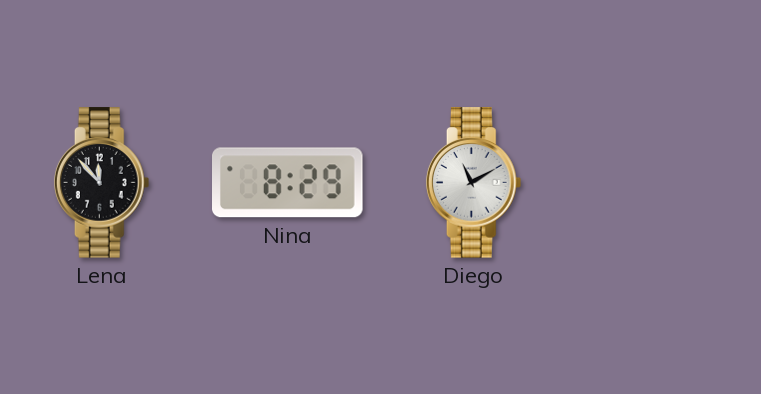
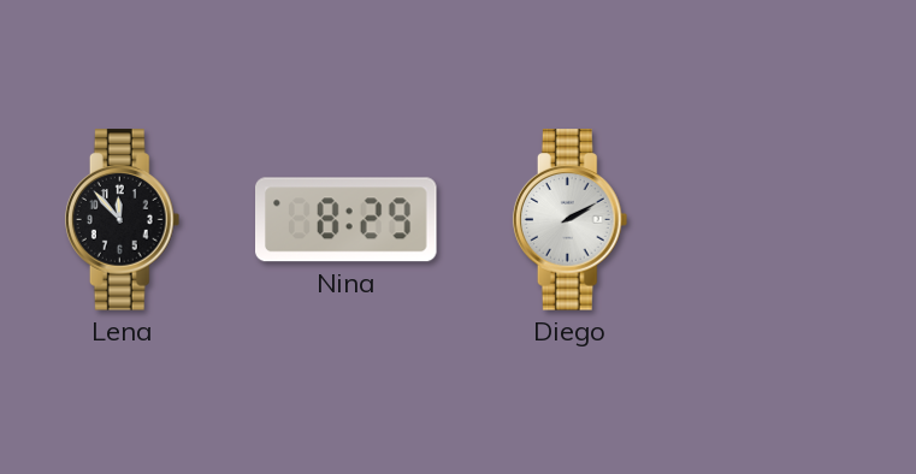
Diego: 11:10 -> 2:10
